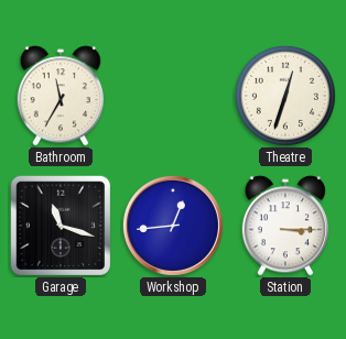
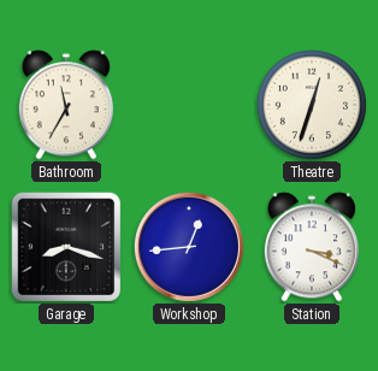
Garage: 11:18 -> 8:18
Station: 3:15 -> 3:19
